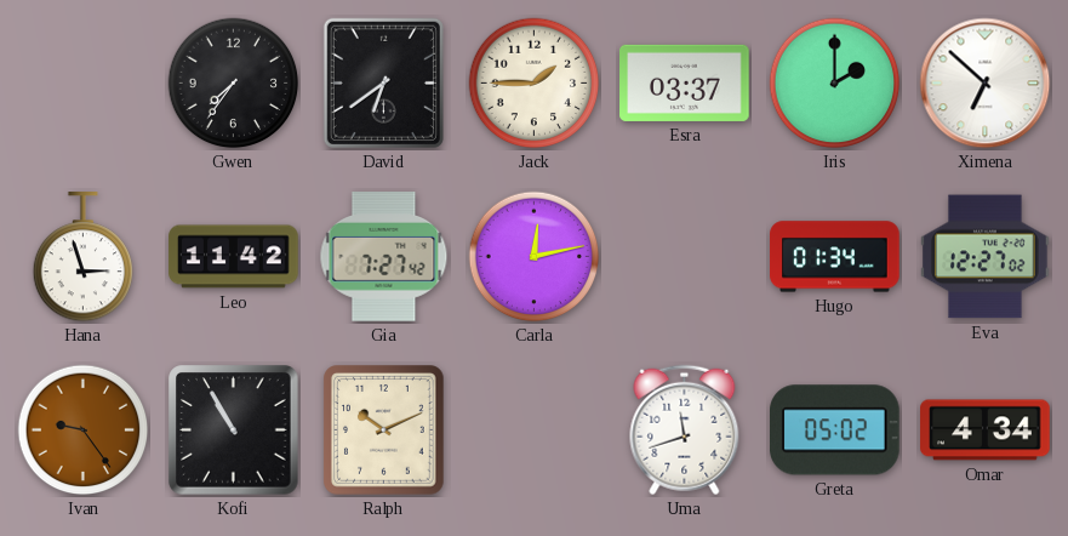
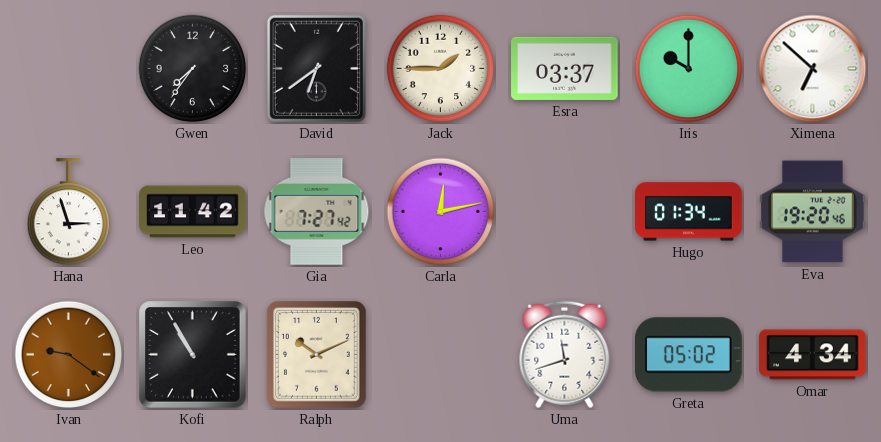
Iris: 2:00 -> 10:00
Eva: 12:27 -> 19:20
Ivan: 9:24 -> 9:21
